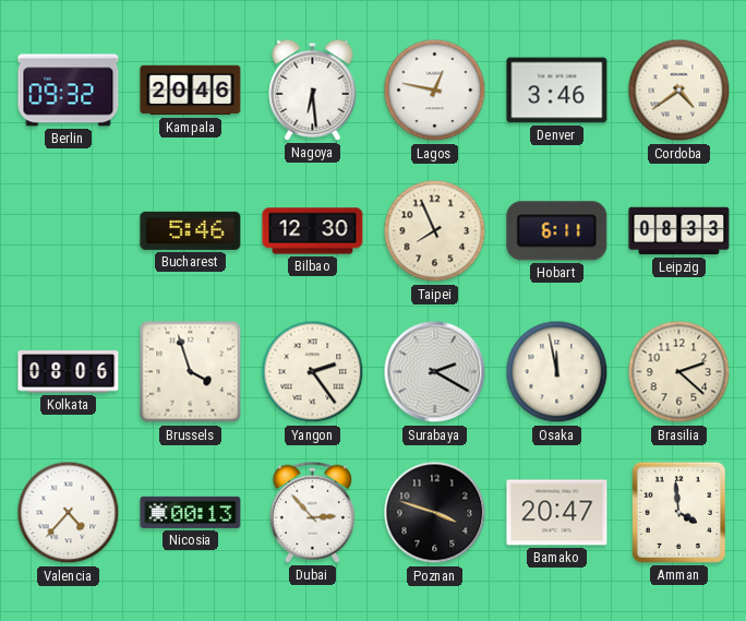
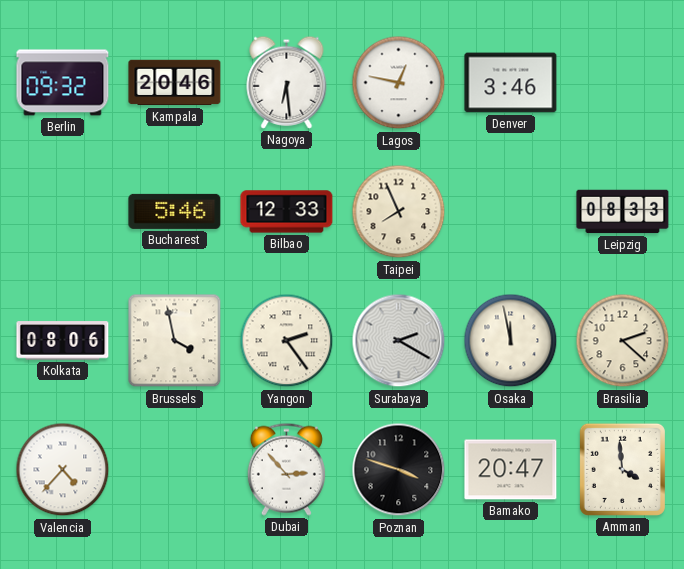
Cordoba: 4:39 -> none
Bilbao: 12:30 -> 12:33
Hobart: 6:11 -> none
Brussels: 3:57 -> 3:58
Nicosia: 00:13 -> none
